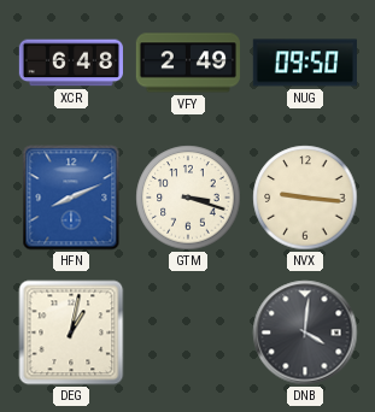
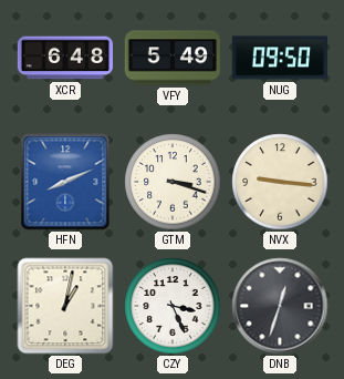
VFY: 2:49 -> 5:49
CZY: none -> 3:26
DNB: 4:01 -> 12:33
